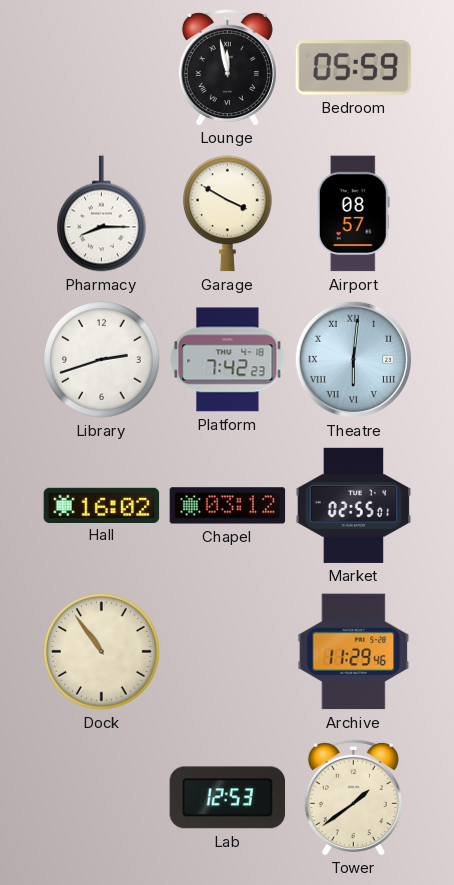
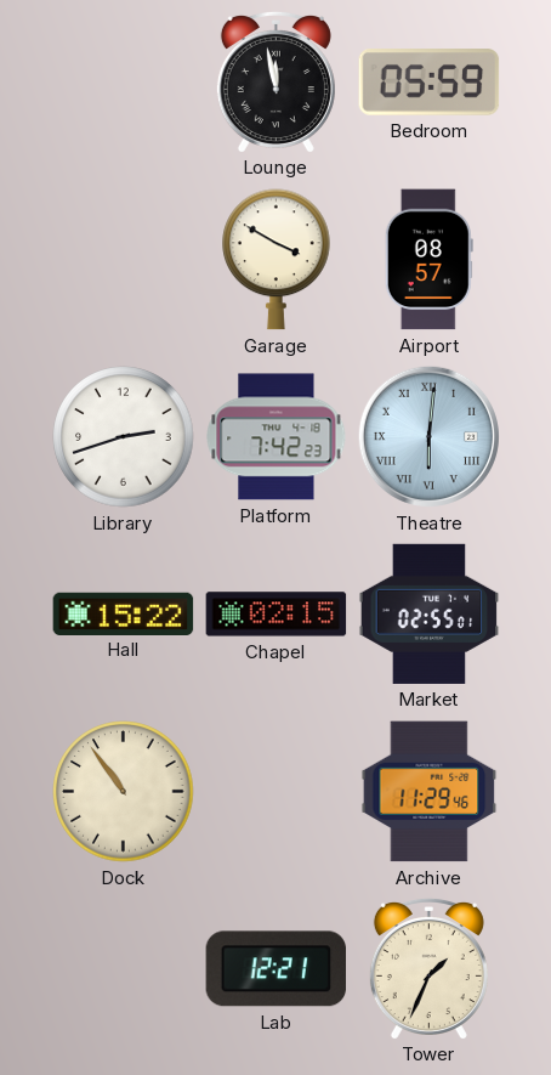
Pharmacy: 8:15 -> none
Hall: 16:02 -> 15:22
Chapel: 03:12 -> 02:15
Lab: 12:53 -> 12:21
Tower: 1:39 -> 1:34
